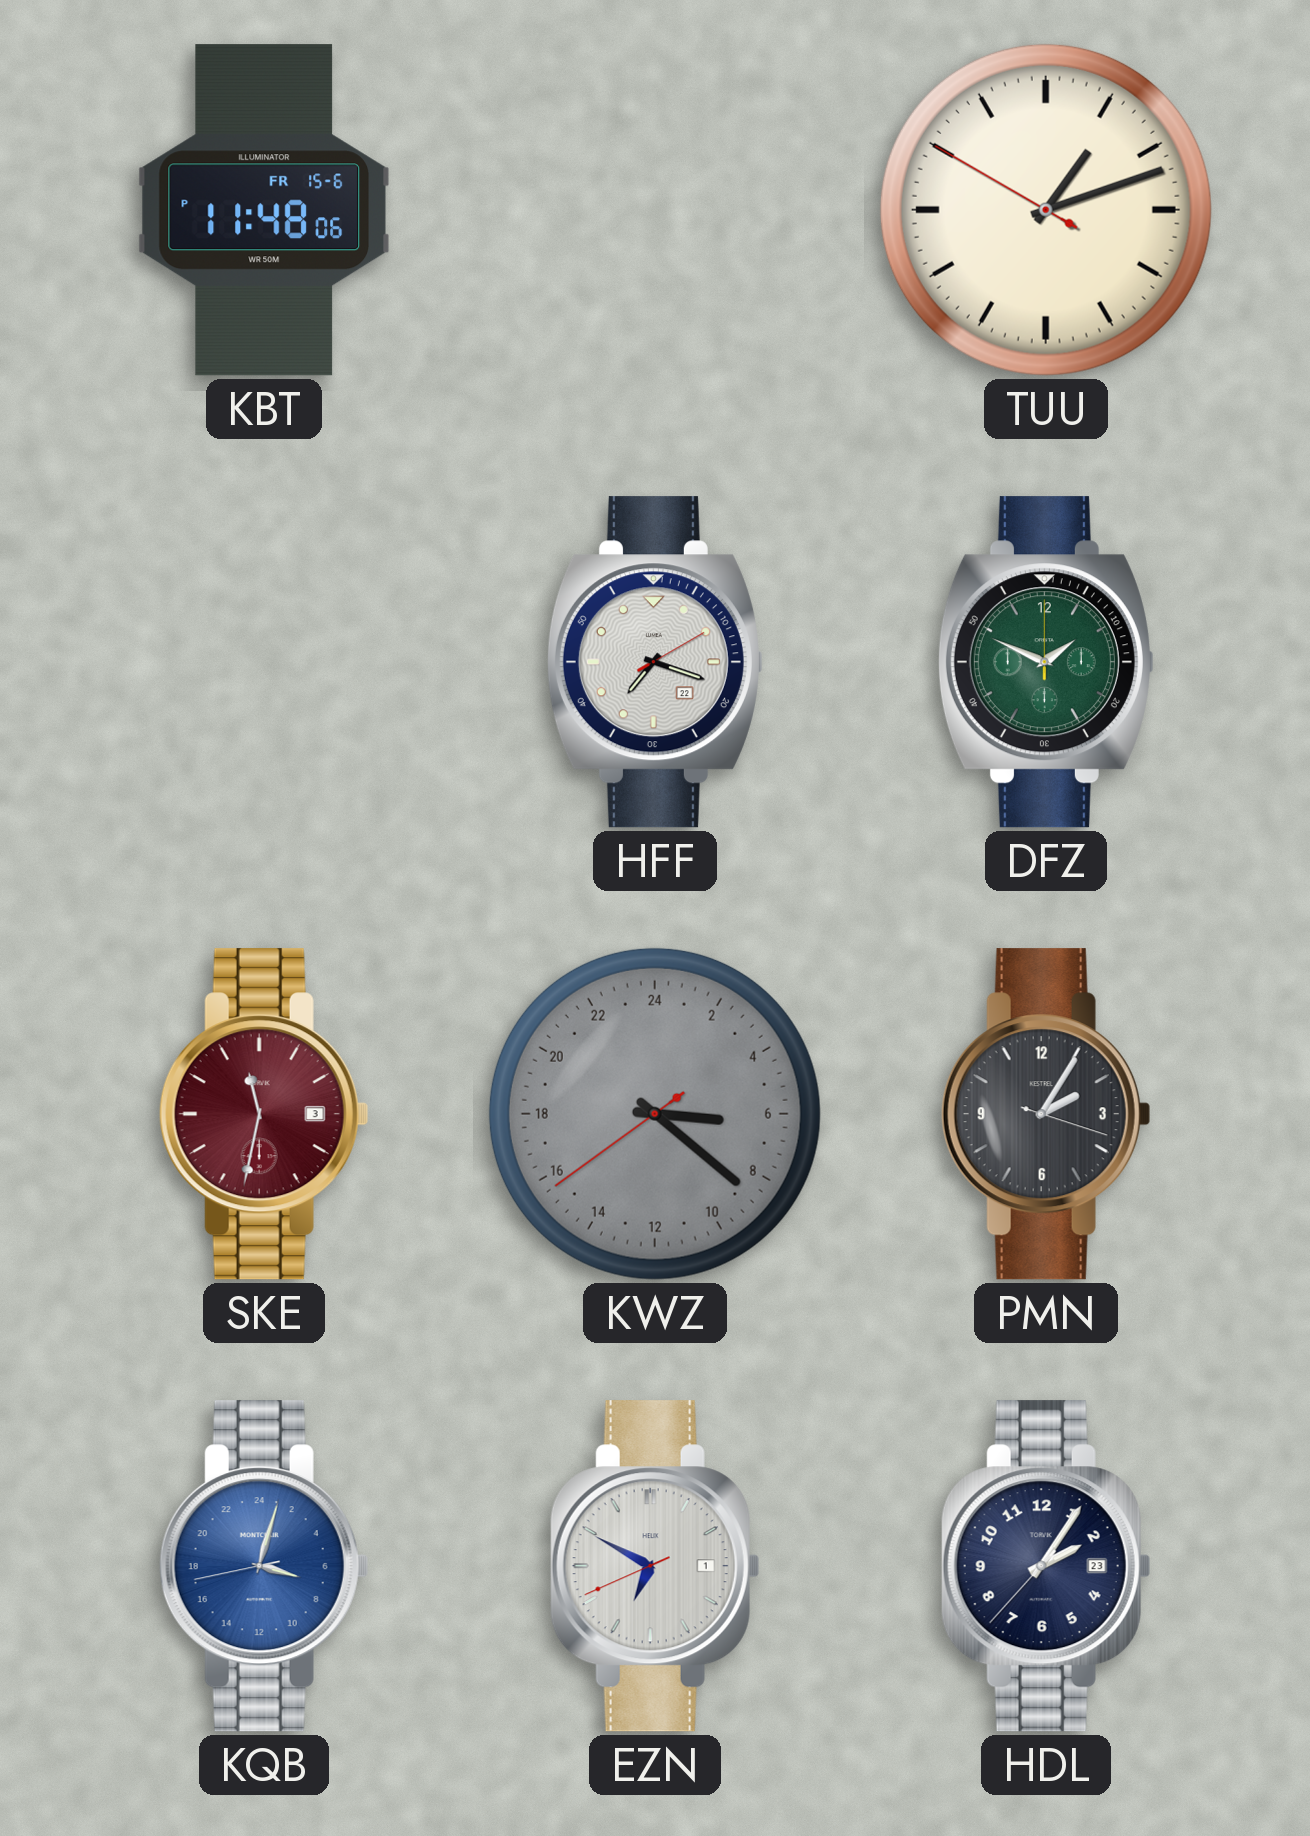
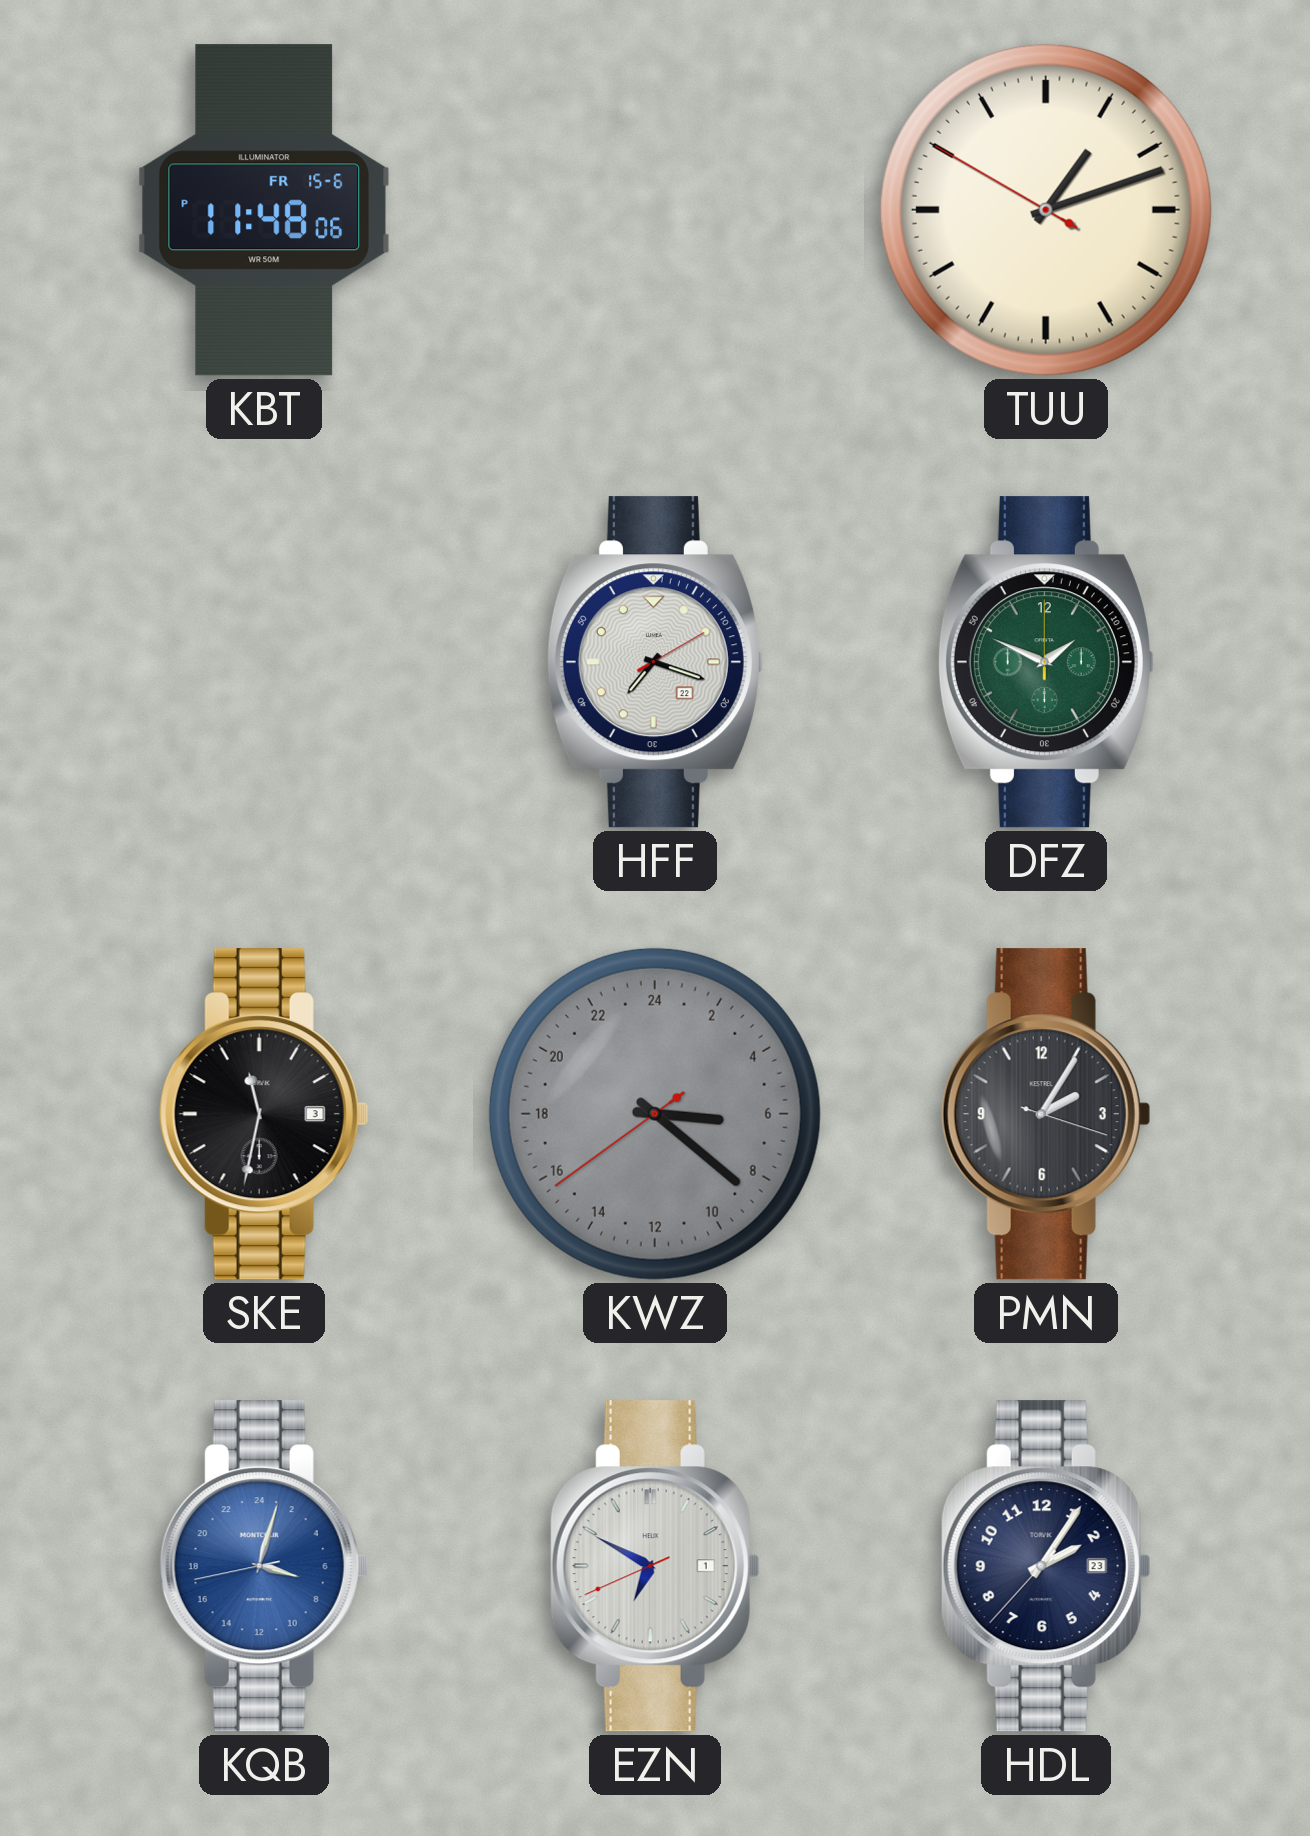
SKE dial: burgundy -> black
